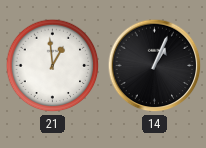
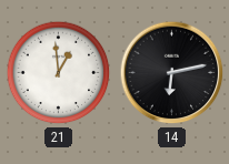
14: 1:04 -> 6:13
